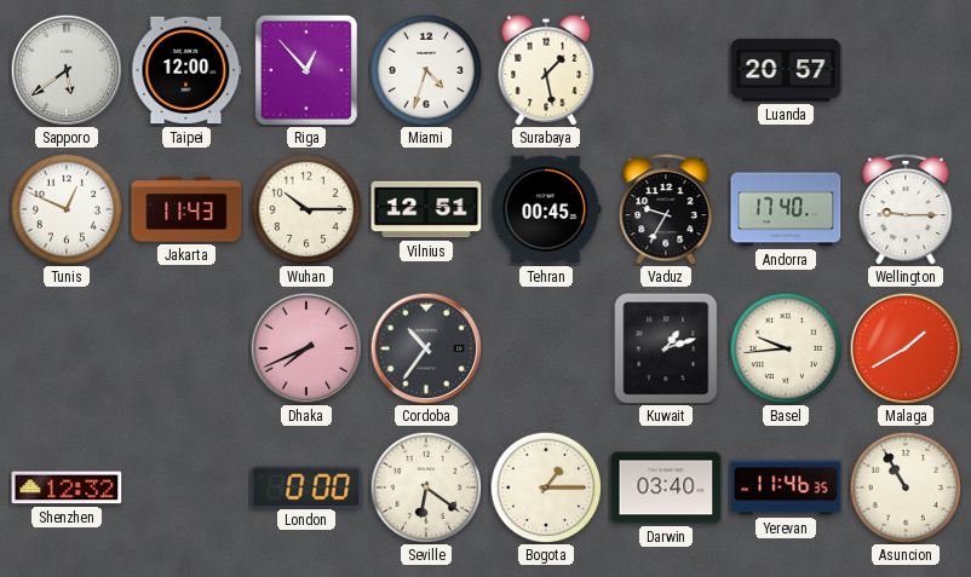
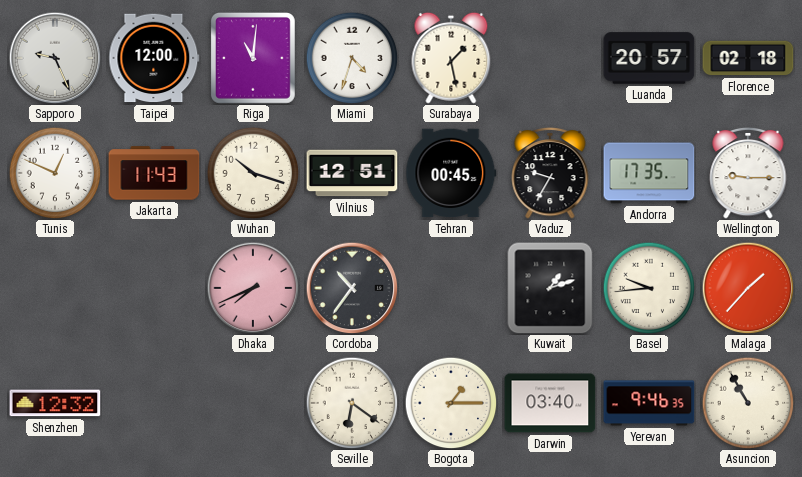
Sapporo: 5:39 -> 9:26
Riga: 12:53 -> 11:01
Florence: none -> 02:18
Wuhan: 10:15 -> 10:18
Andorra: 17:40 -> 17:35
Malaga: 1:40 -> 1:37
London: 0:00 -> none
Yerevan: 11:46 -> 9:46
